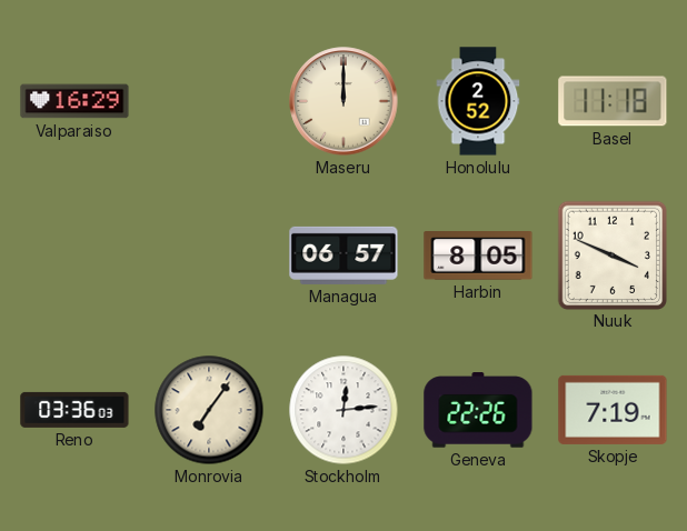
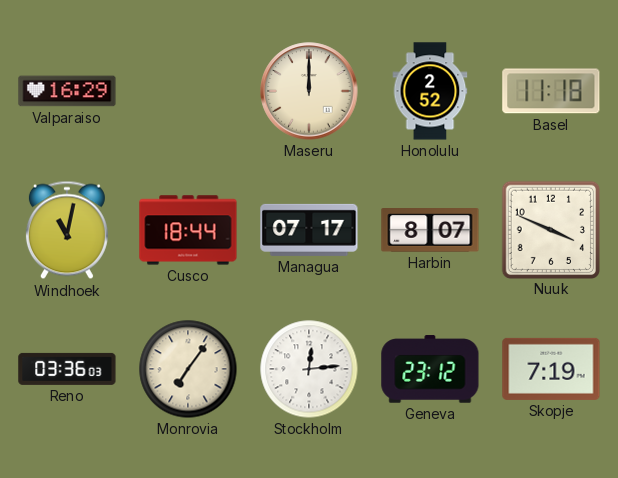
Windhoek: none -> 11:02
Cusco: none -> 18:44
Managua: 06:57 -> 07:17
Harbin: 8:05 -> 8:07
Geneva: 22:26 -> 23:12
